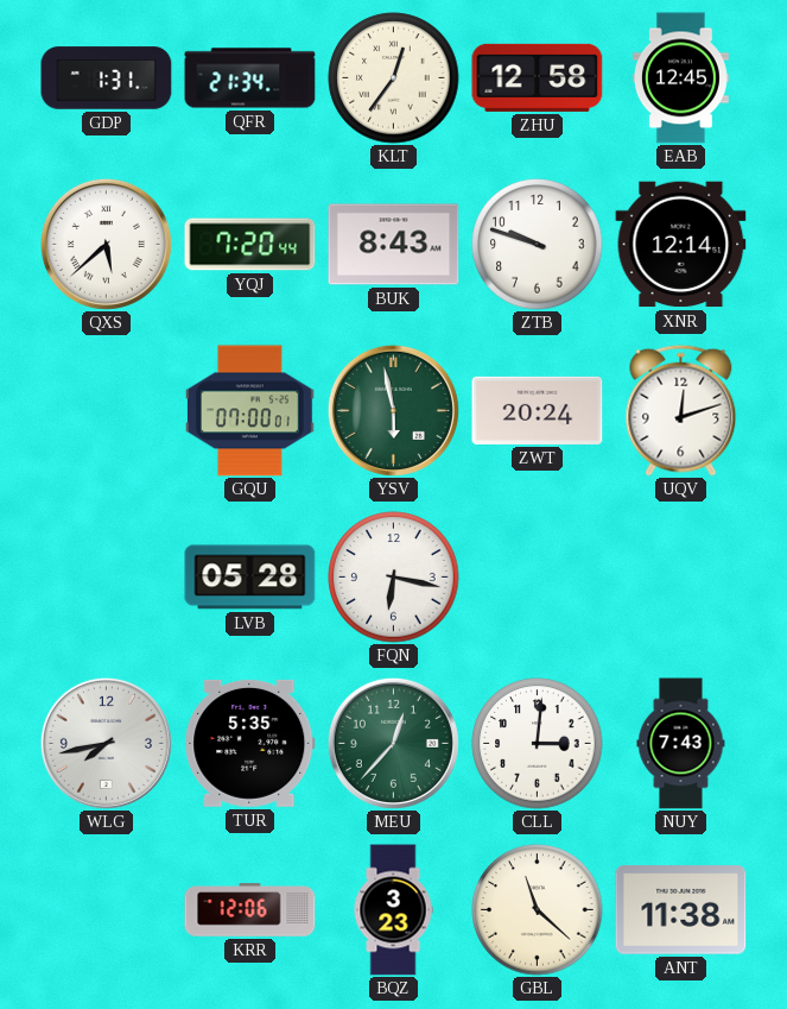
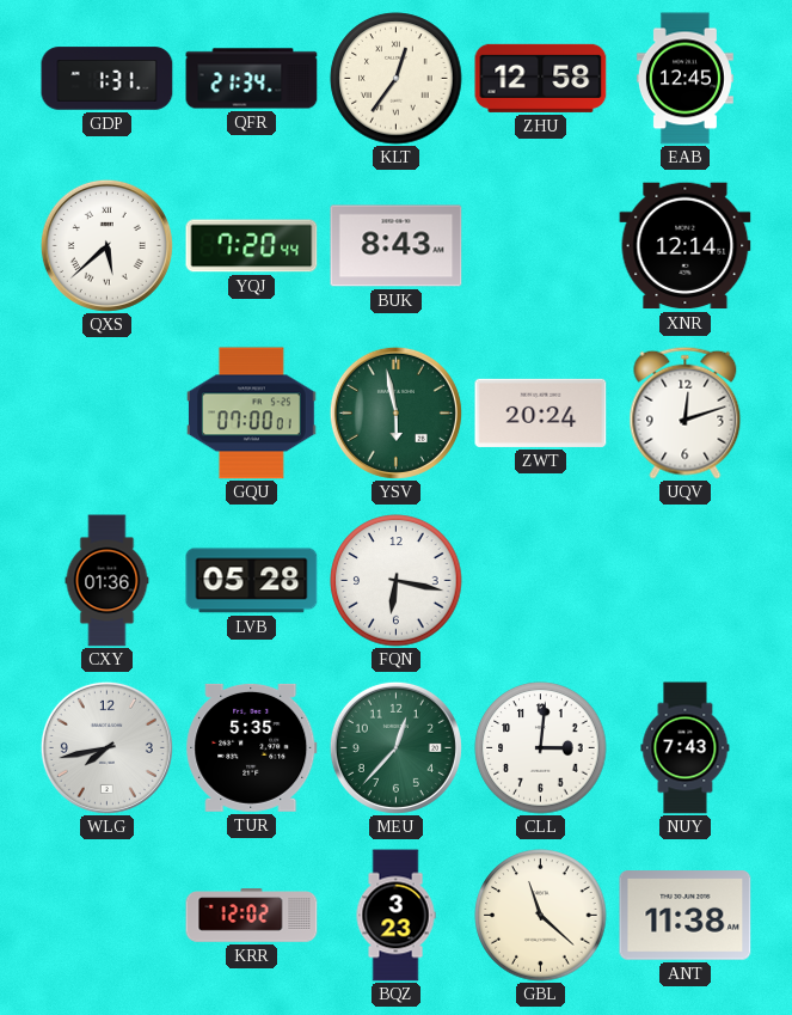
ZTB: 9:48 -> none
CXY: none -> 01:36
KRR: 12:06 -> 12:02
